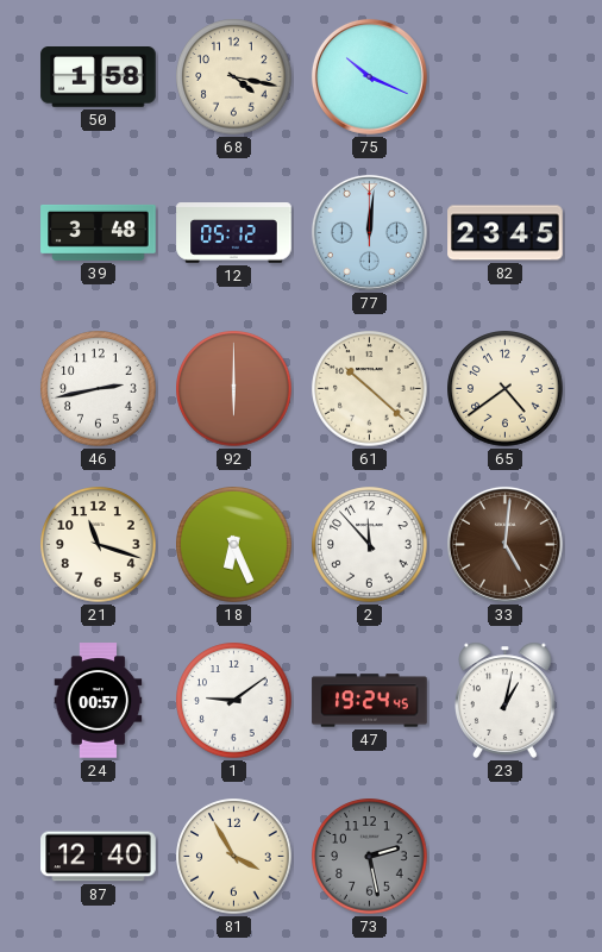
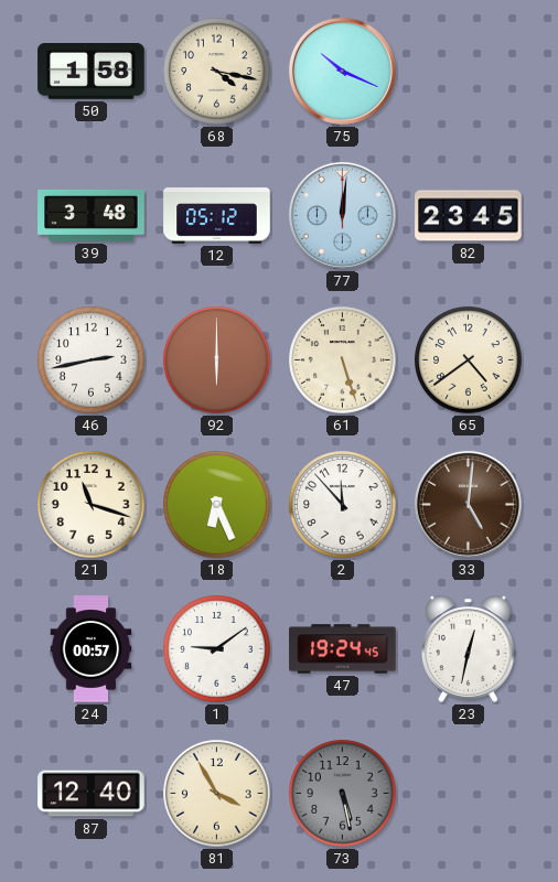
61: 10:22 -> 5:27
23: 1:02 -> 12:32
73: 2:28 -> 5:28
